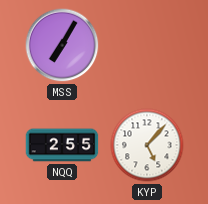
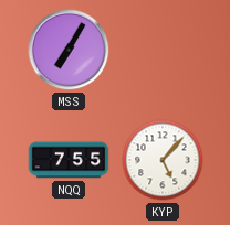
NQQ: 2:55 -> 7:55
